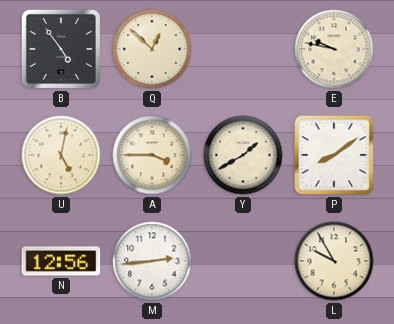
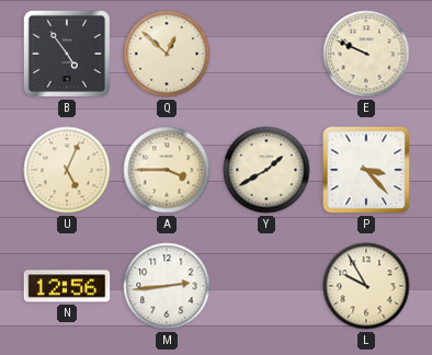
E: 9:47 -> 9:49
U: 5:02 -> 5:04
P: 8:09 -> 3:23
